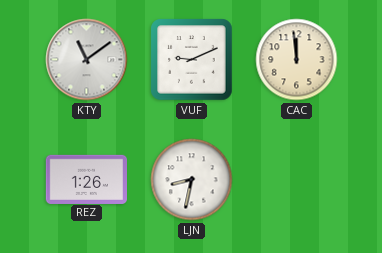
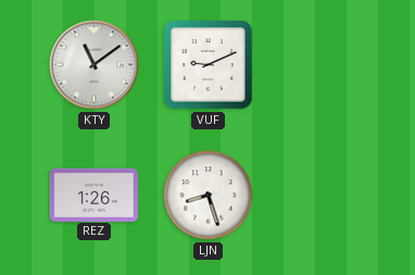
CAC: 11:59 -> none
LJN: 8:32 -> 8:27
